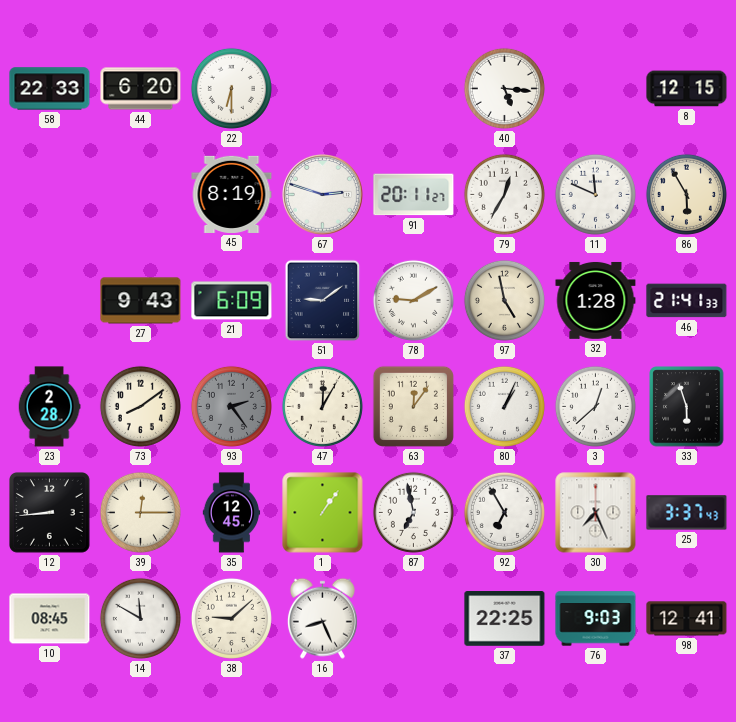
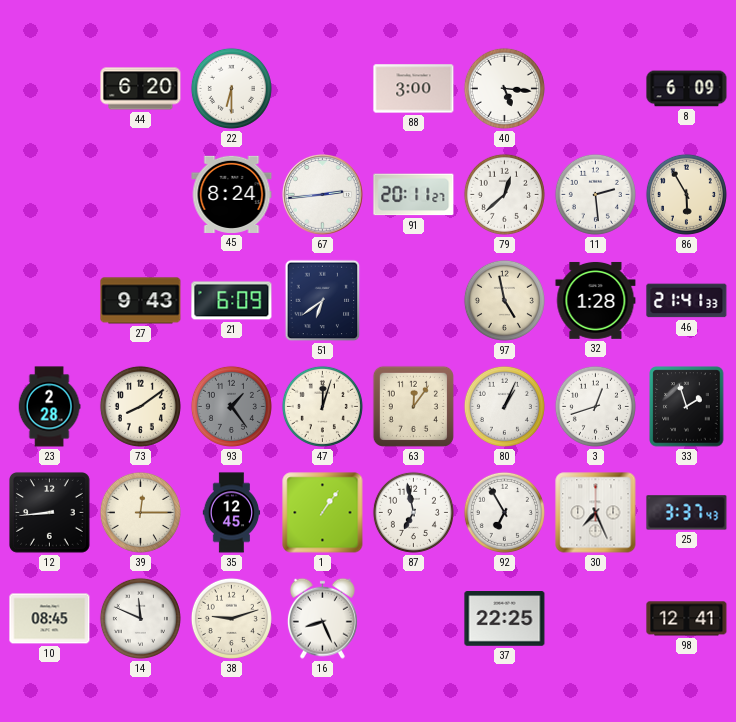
58: 22:33 -> none
88: none -> 3:00
8: 12:15 -> 6:09
45: 8:19 -> 8:24
67: 2:48 -> 2:44
79: 12:35 -> 12:38
11: 11:49 -> 2:29
51: 9:09 -> 6:39
78: 9:10 -> none
93: 2:24 -> 1:24
47: 12:05 -> 12:03
3: 12:38 -> 12:42
33: 5:57 -> 1:57
14: 11:50 -> 11:49
38: 9:08 -> 9:12
76: 9:03 -> none
